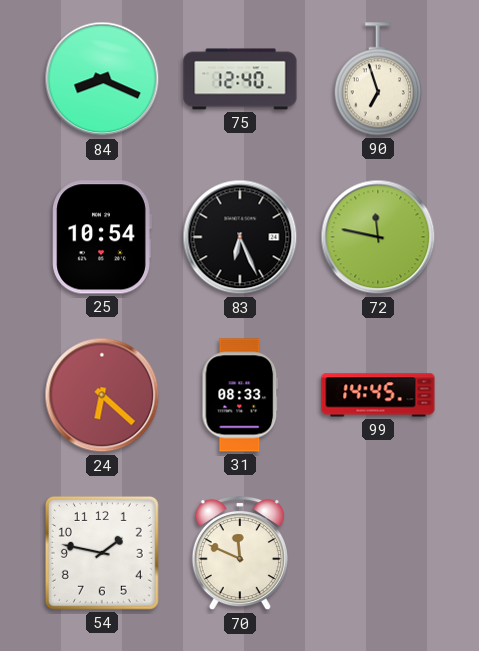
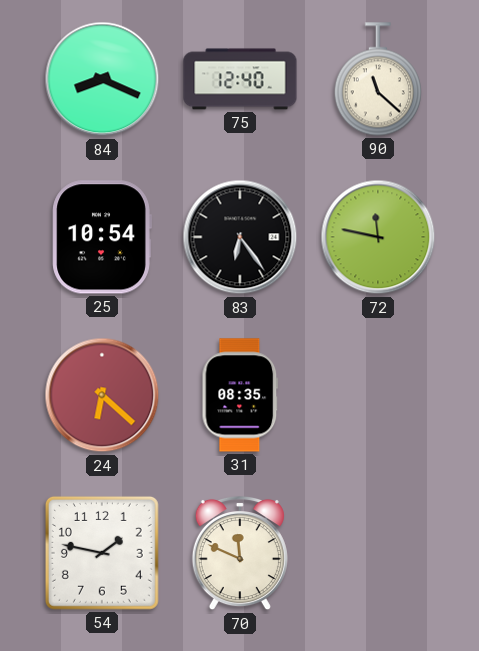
90: 6:57 -> 11:22
83: 6:26 -> 6:24
31: 08:33 -> 08:35
99: 14:45 -> none
